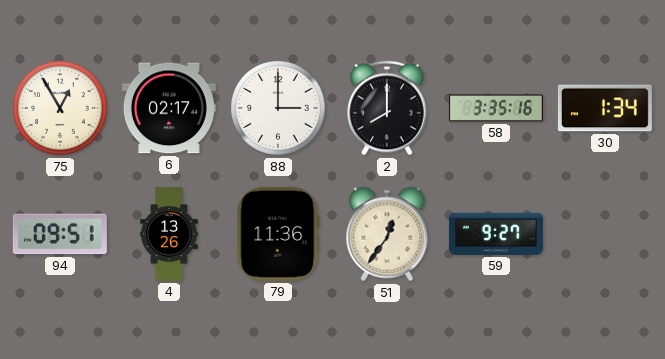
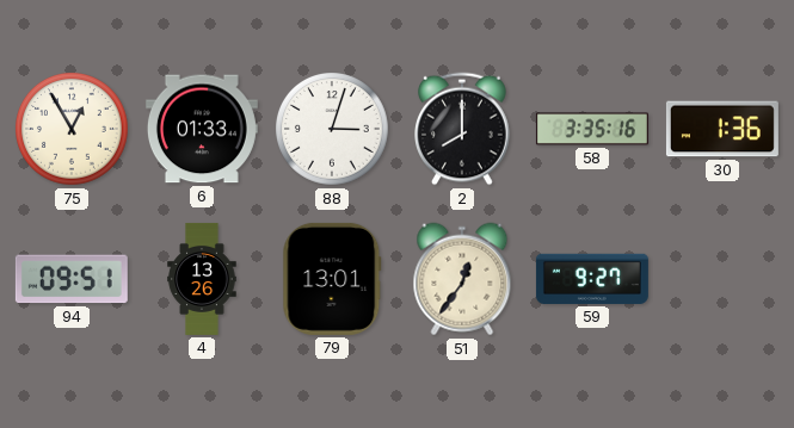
6: 02:17 -> 01:33
88: 3:00 -> 3:03
30: 1:34 -> 1:36
79: 11:36 -> 13:01
